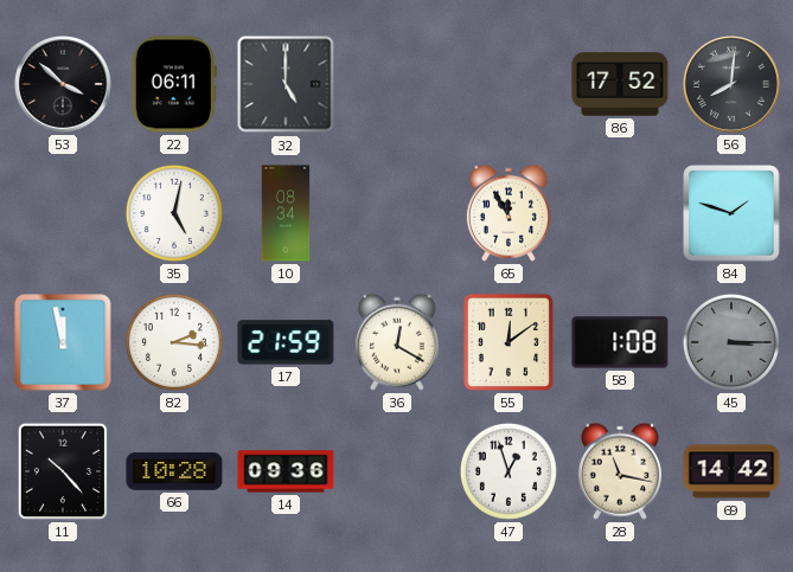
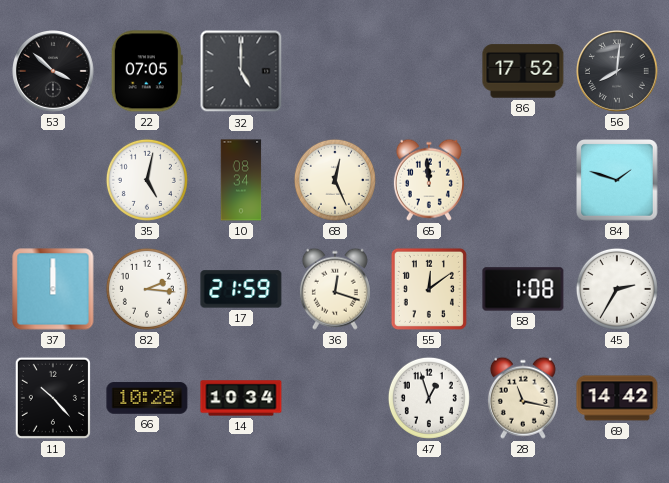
22: 06:11 -> 07:05
68: none -> 12:26
65: 11:55 -> 11:59
37: 11:58 -> 12:00
36: 12:20 -> 12:18
45: 3:15 -> 2:35
45 dial: grey -> white
14: 09:36 -> 10:34
